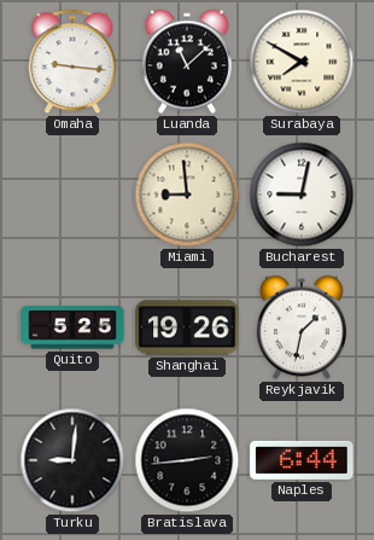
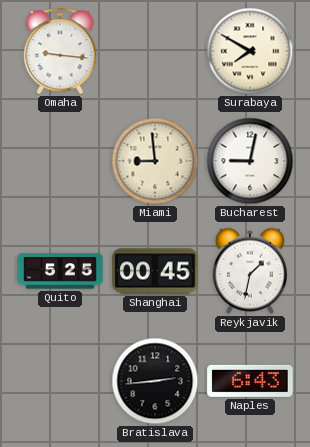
Luanda: 11:08 -> none
Shanghai: 19:26 -> 00:45
Turku: 9:01 -> none
Naples: 6:44 -> 6:43
